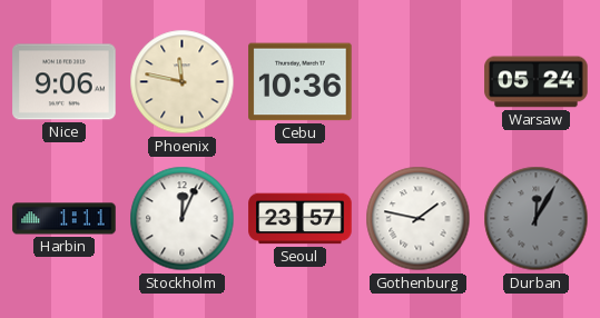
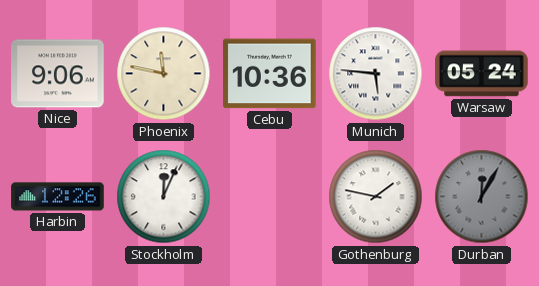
Munich: none -> 5:46
Harbin: 1:11 -> 12:26
Seoul: 23:57 -> none
